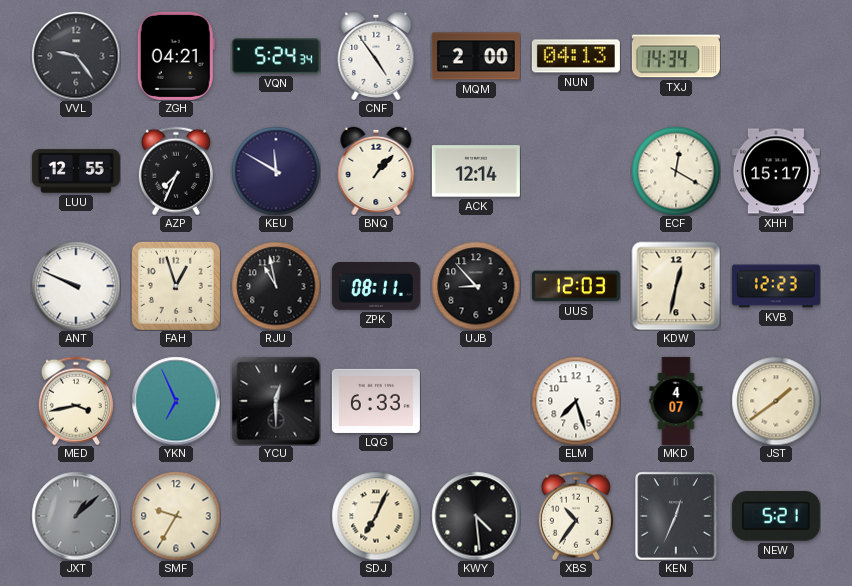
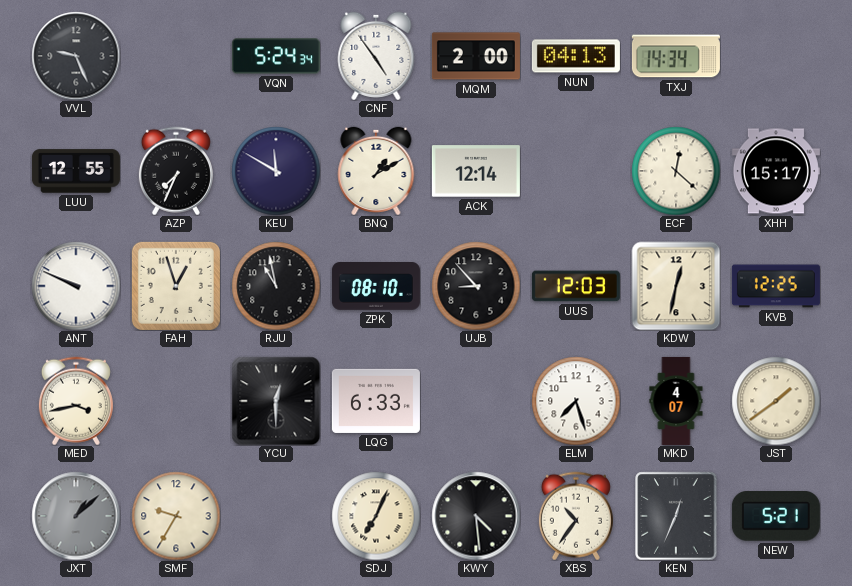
VVL: 9:24 -> 9:26
ZGH: 04:21 -> none
BNQ: 1:07 -> 1:10
ECF: 12:20 -> 12:22
ZPK: 08:11 -> 08:10
KVB: 12:23 -> 12:25
YKN: 6:56 -> none
